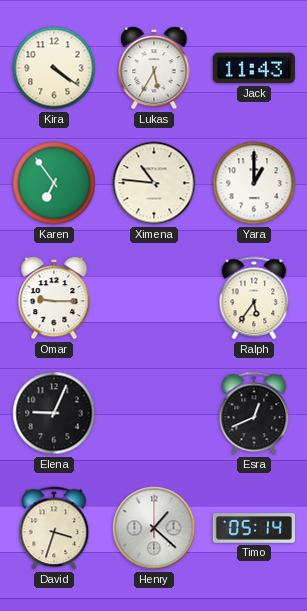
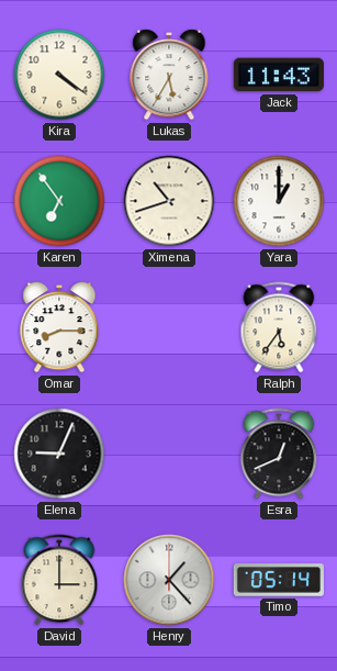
Ximena: 10:46 -> 10:42
Omar: 9:15 -> 8:15
David: 3:33 -> 3:00
Henry: 1:22 -> 1:23
